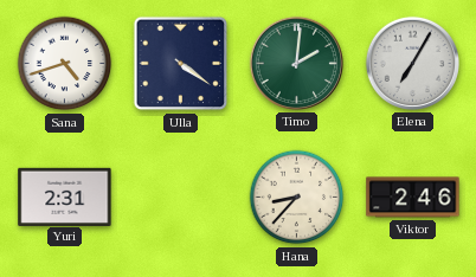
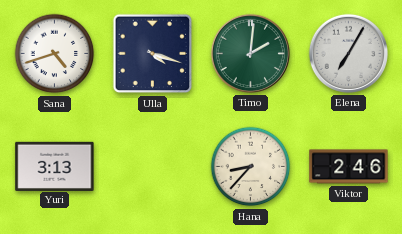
Ulla: 4:21 -> 4:18
Yuri: 2:31 -> 3:13
